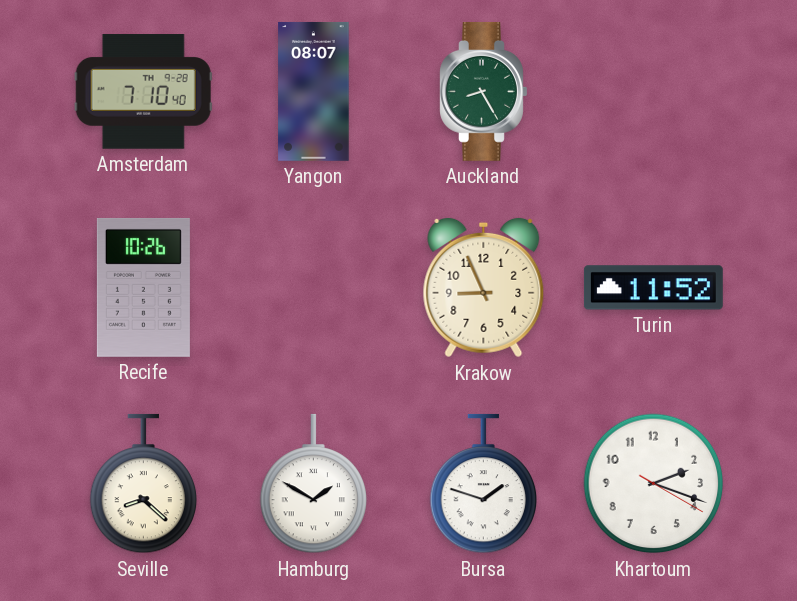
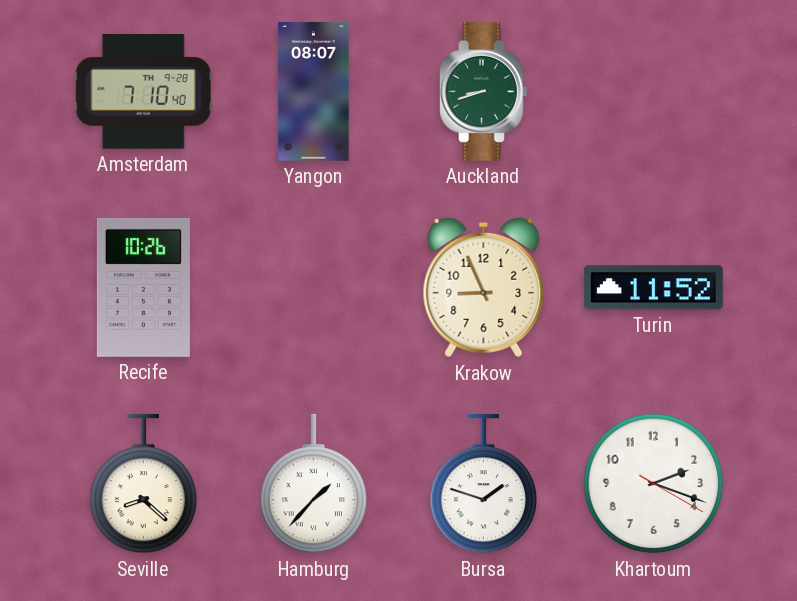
Auckland: 8:25 -> 8:42
Hamburg: 1:50 -> 1:37
